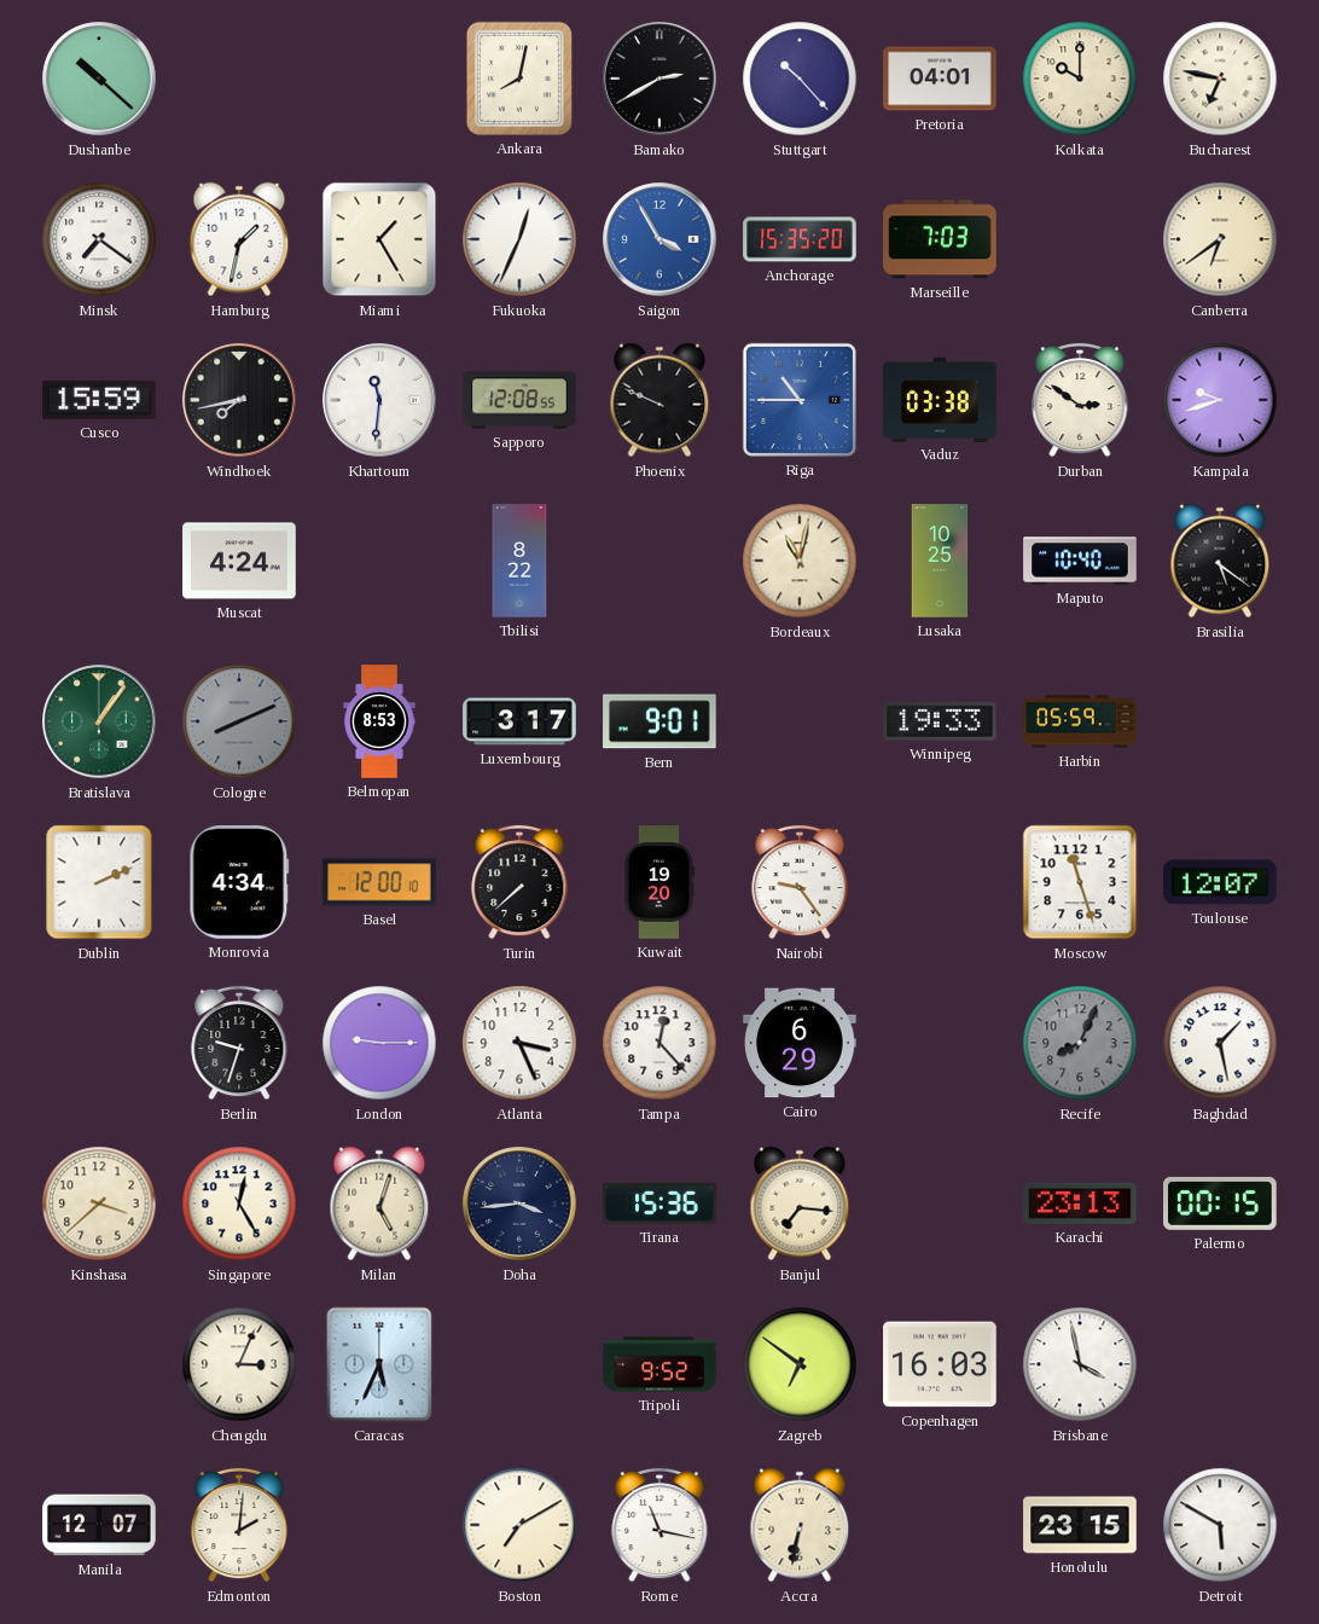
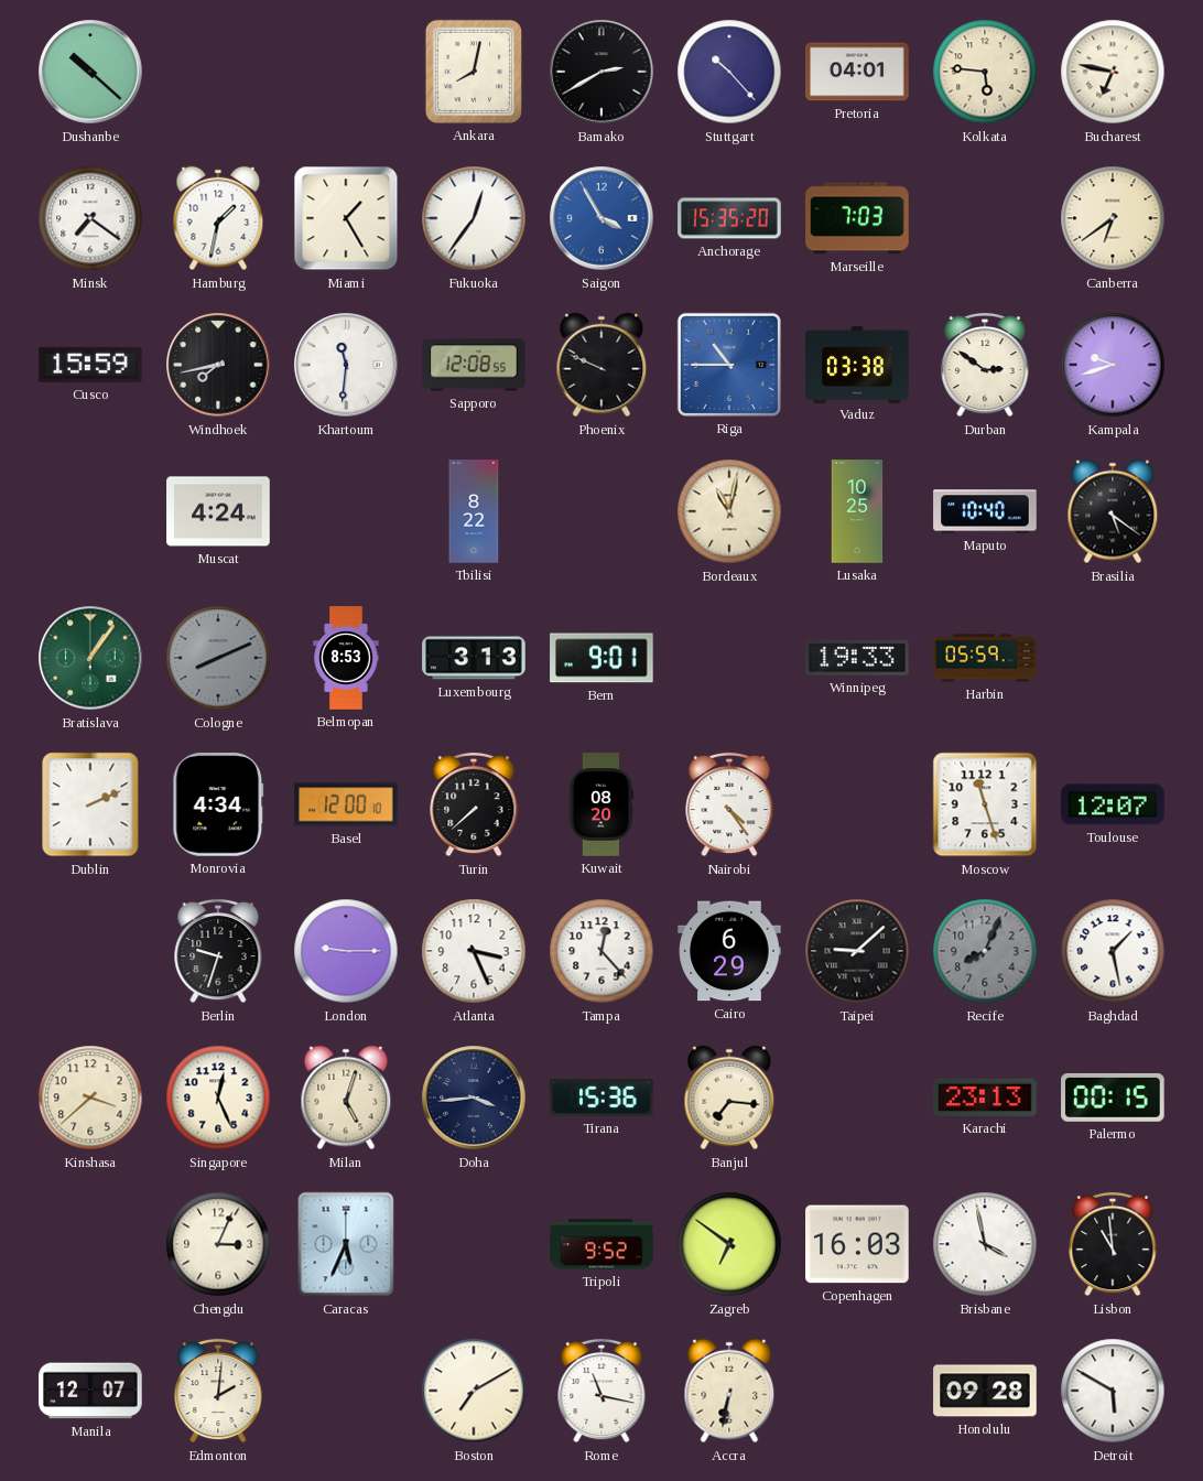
Kolkata: 10:00 -> 5:46
Fukuoka: 12:34 -> 12:36
Luxembourg: 3:17 -> 3:13
Kuwait: 19:20 -> 08:20
Nairobi: 9:24 -> 4:24
Taipei: none -> 9:08
Singapore: 12:25 -> 12:26
Lisbon: none -> 10:59
Honolulu: 23:15 -> 09:28
